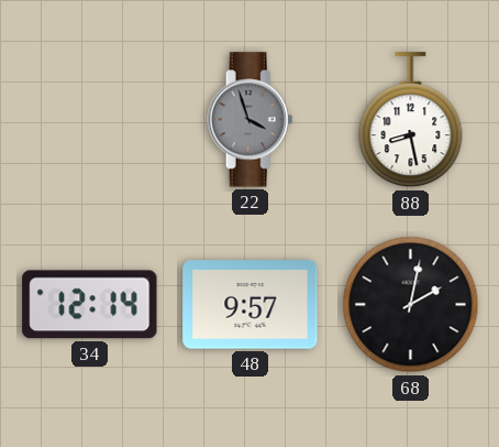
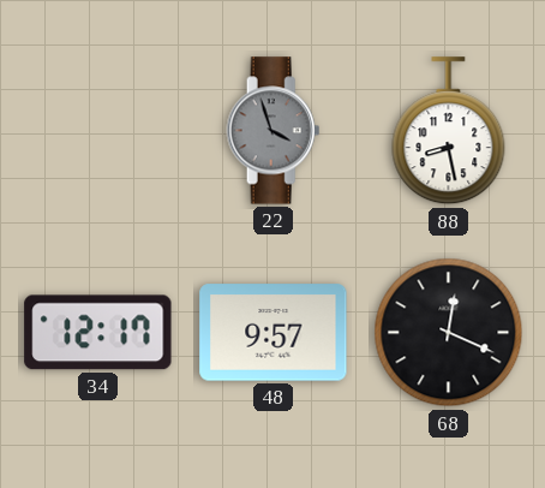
34: 12:14 -> 12:17
68: 2:02 -> 12:19
